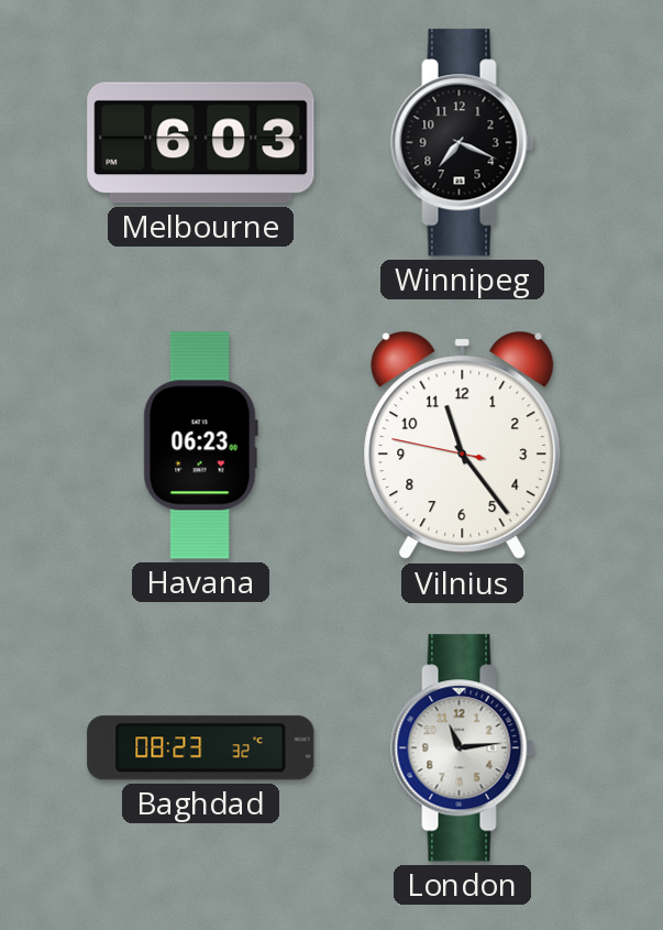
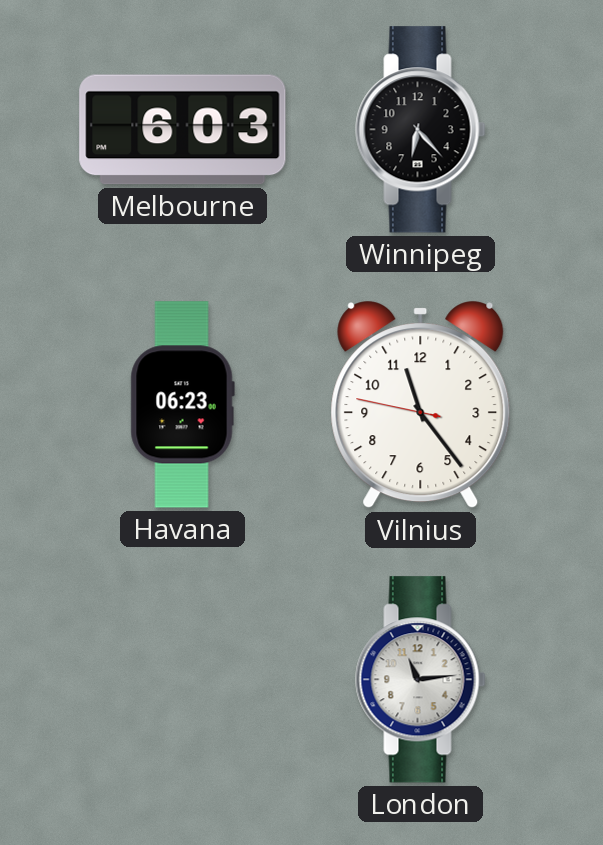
Winnipeg: 7:19 -> 6:23
Baghdad: 08:23 -> none
